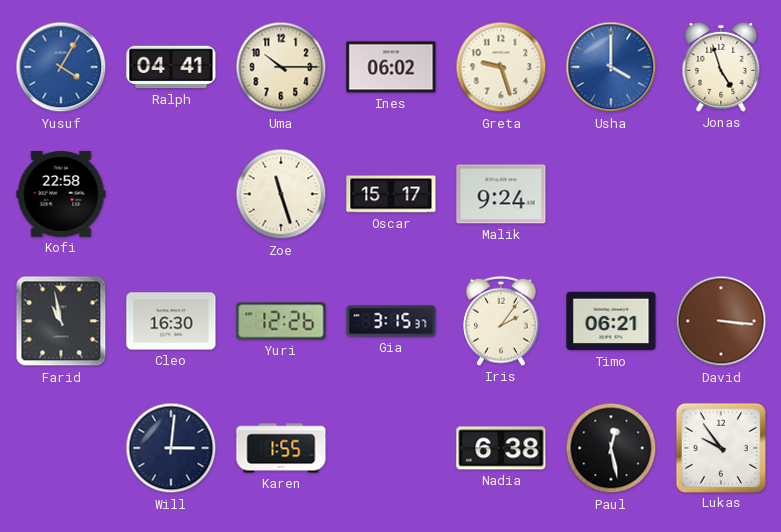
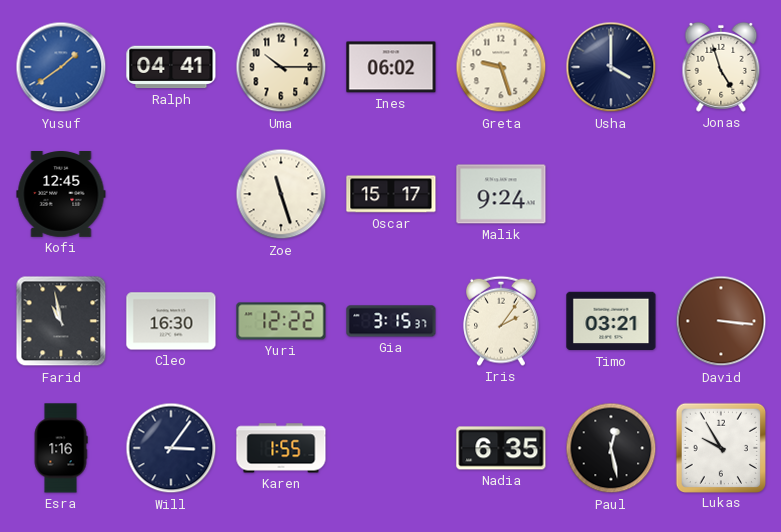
Yusuf: 4:05 -> 1:39
Usha dial: blue -> navy
Kofi: 22:58 -> 12:45
Yuri: 12:26 -> 12:22
Timo: 06:21 -> 03:21
Esra: none -> 1:16
Will: 3:01 -> 3:06
Nadia: 6:38 -> 6:35
Lukas: 9:54 -> 9:55
